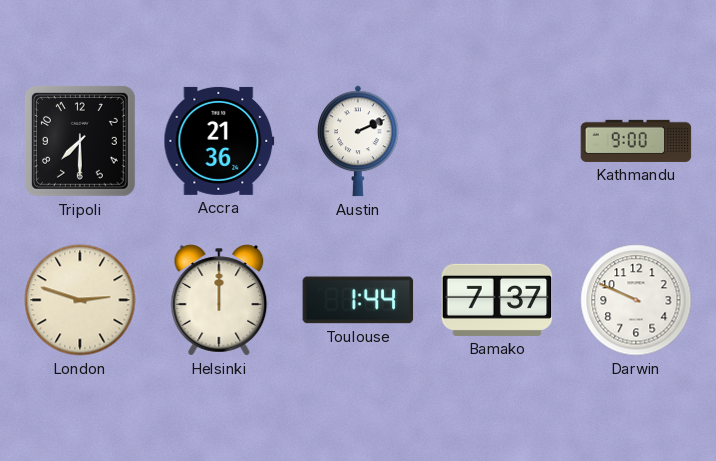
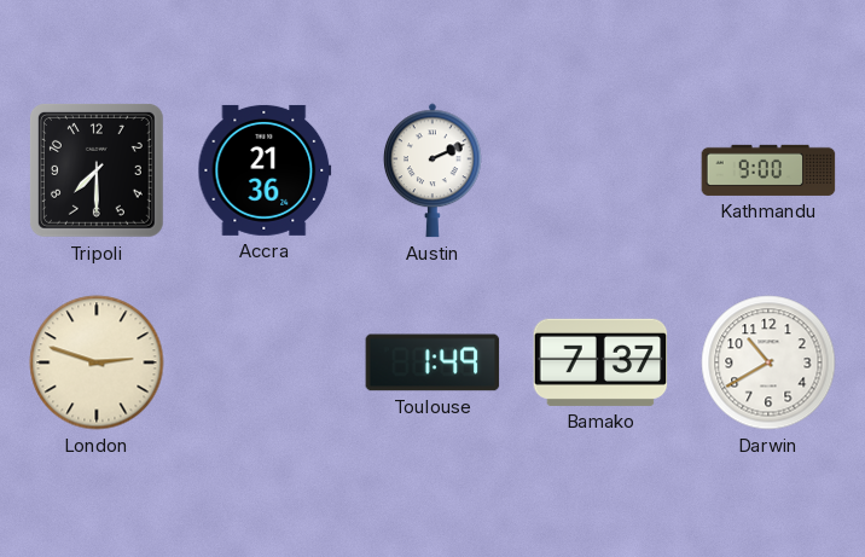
Helsinki: 12:00 -> none
Toulouse: 1:44 -> 1:49
Darwin: 9:49 -> 10:40
